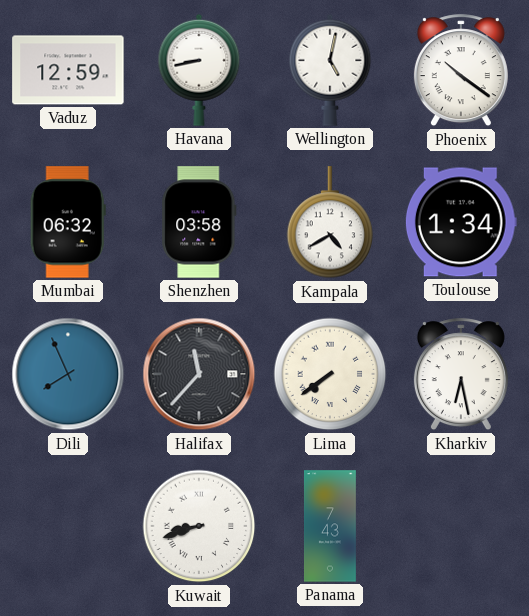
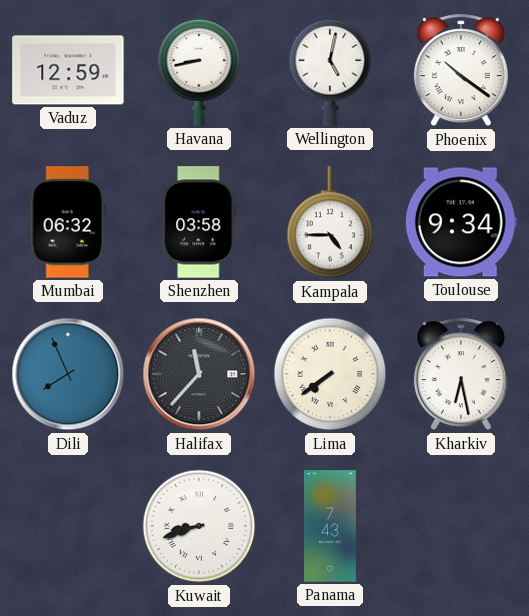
Kampala: 4:40 -> 4:45
Toulouse: 1:34 -> 9:34
